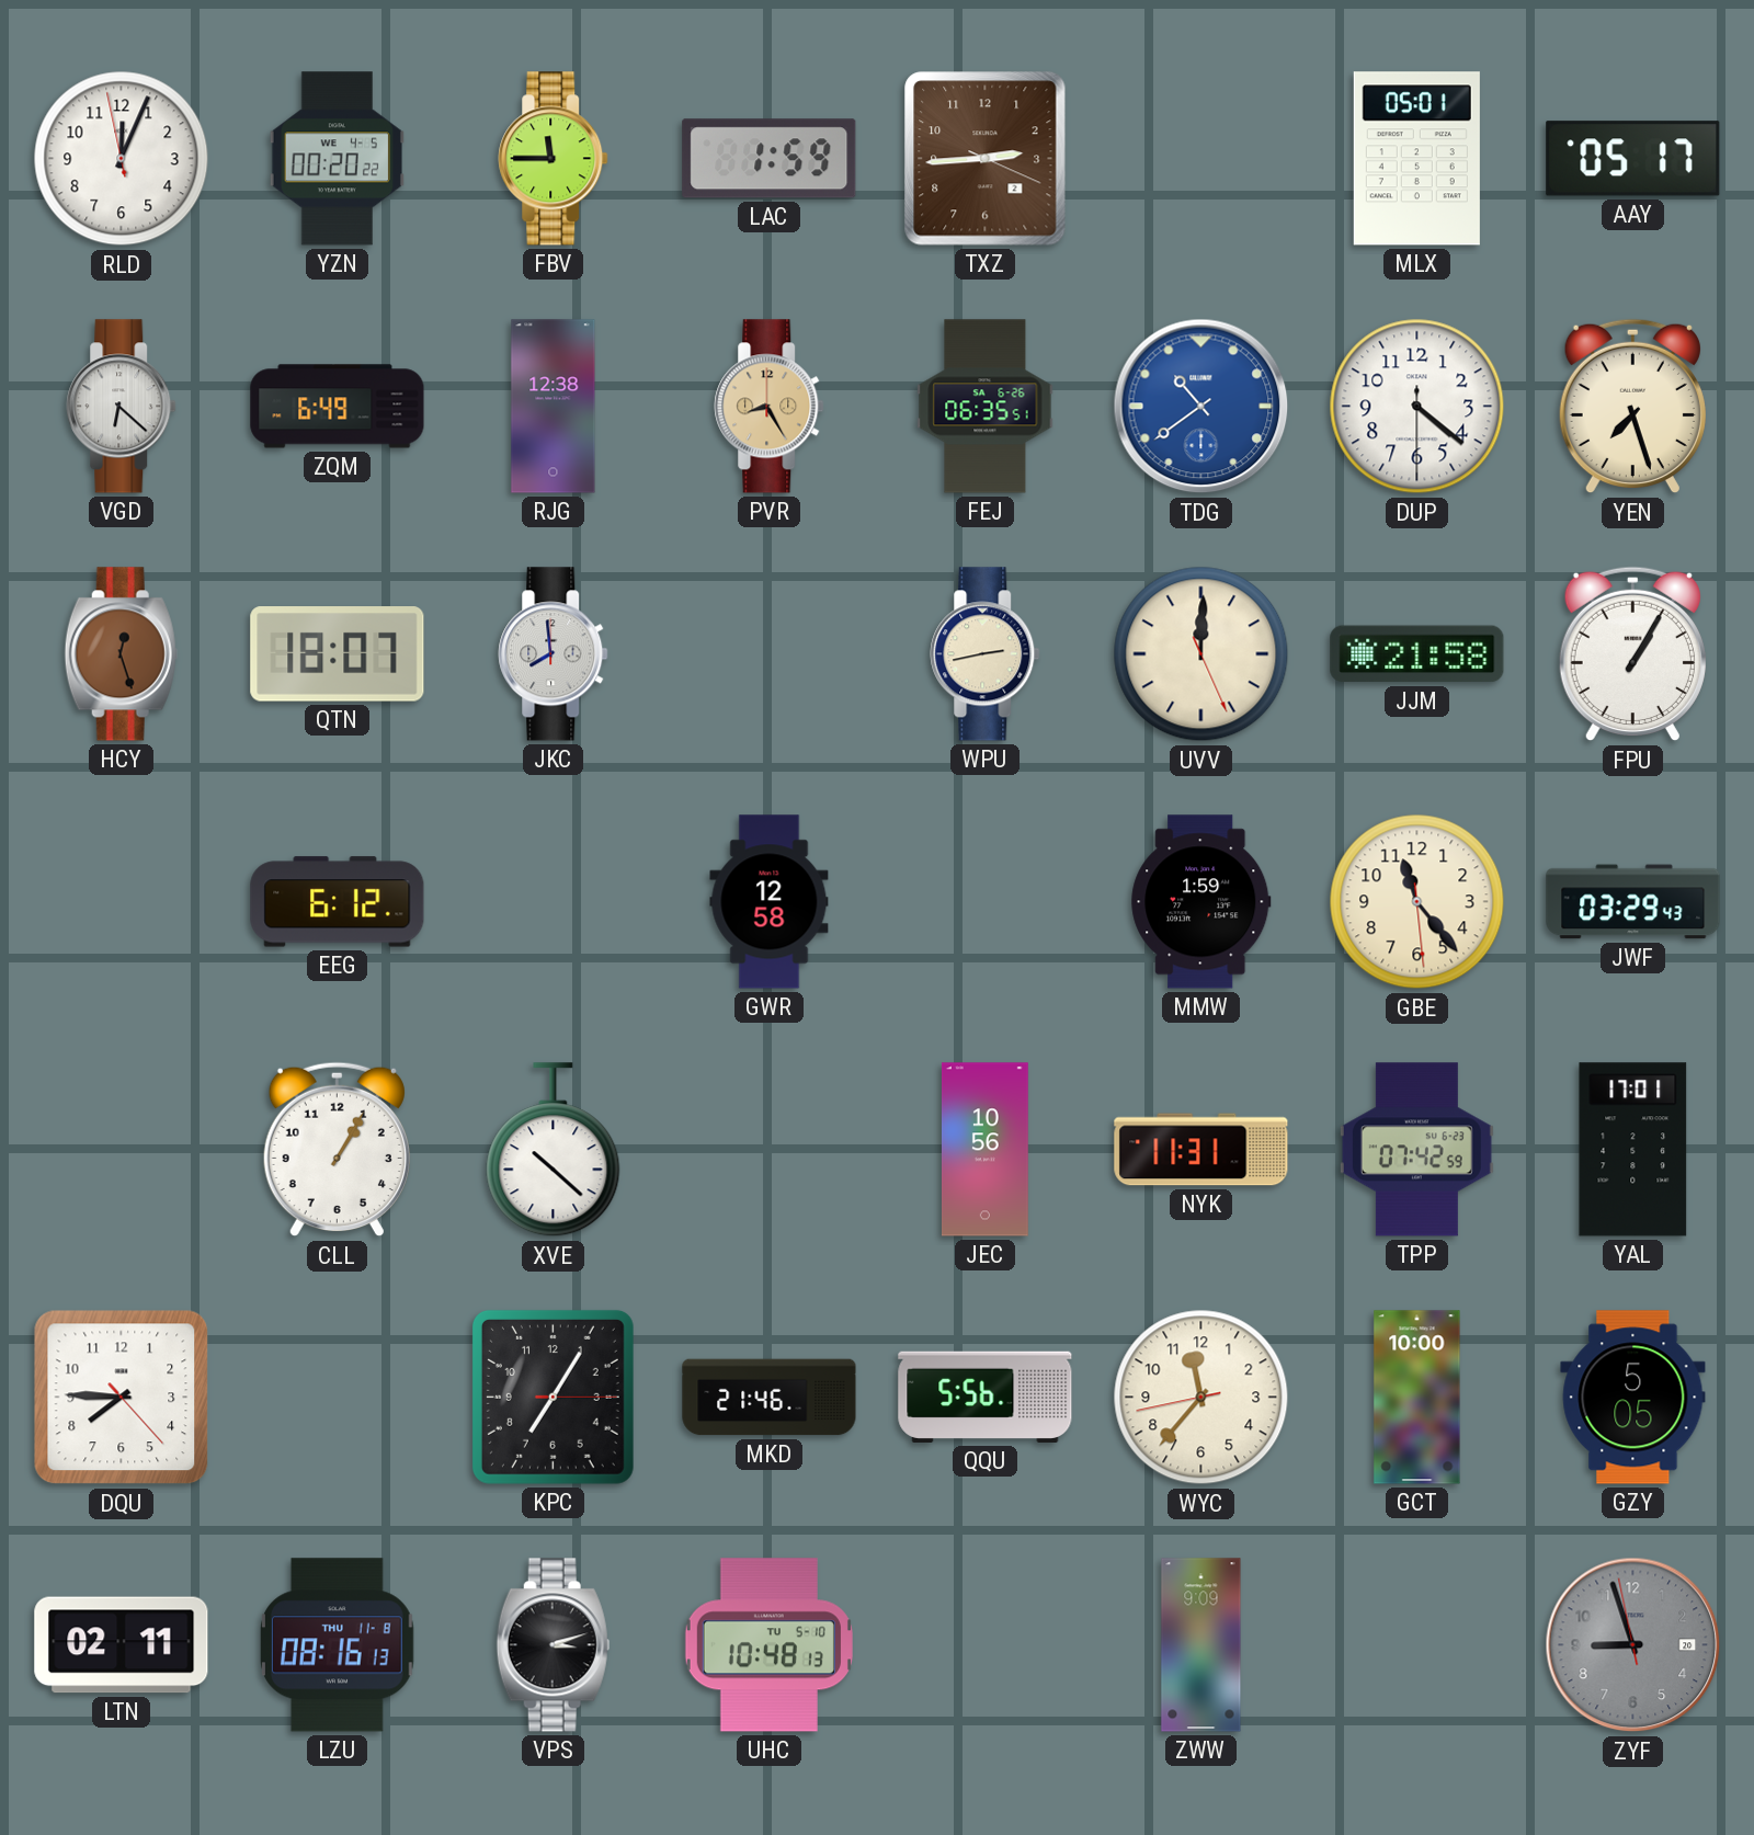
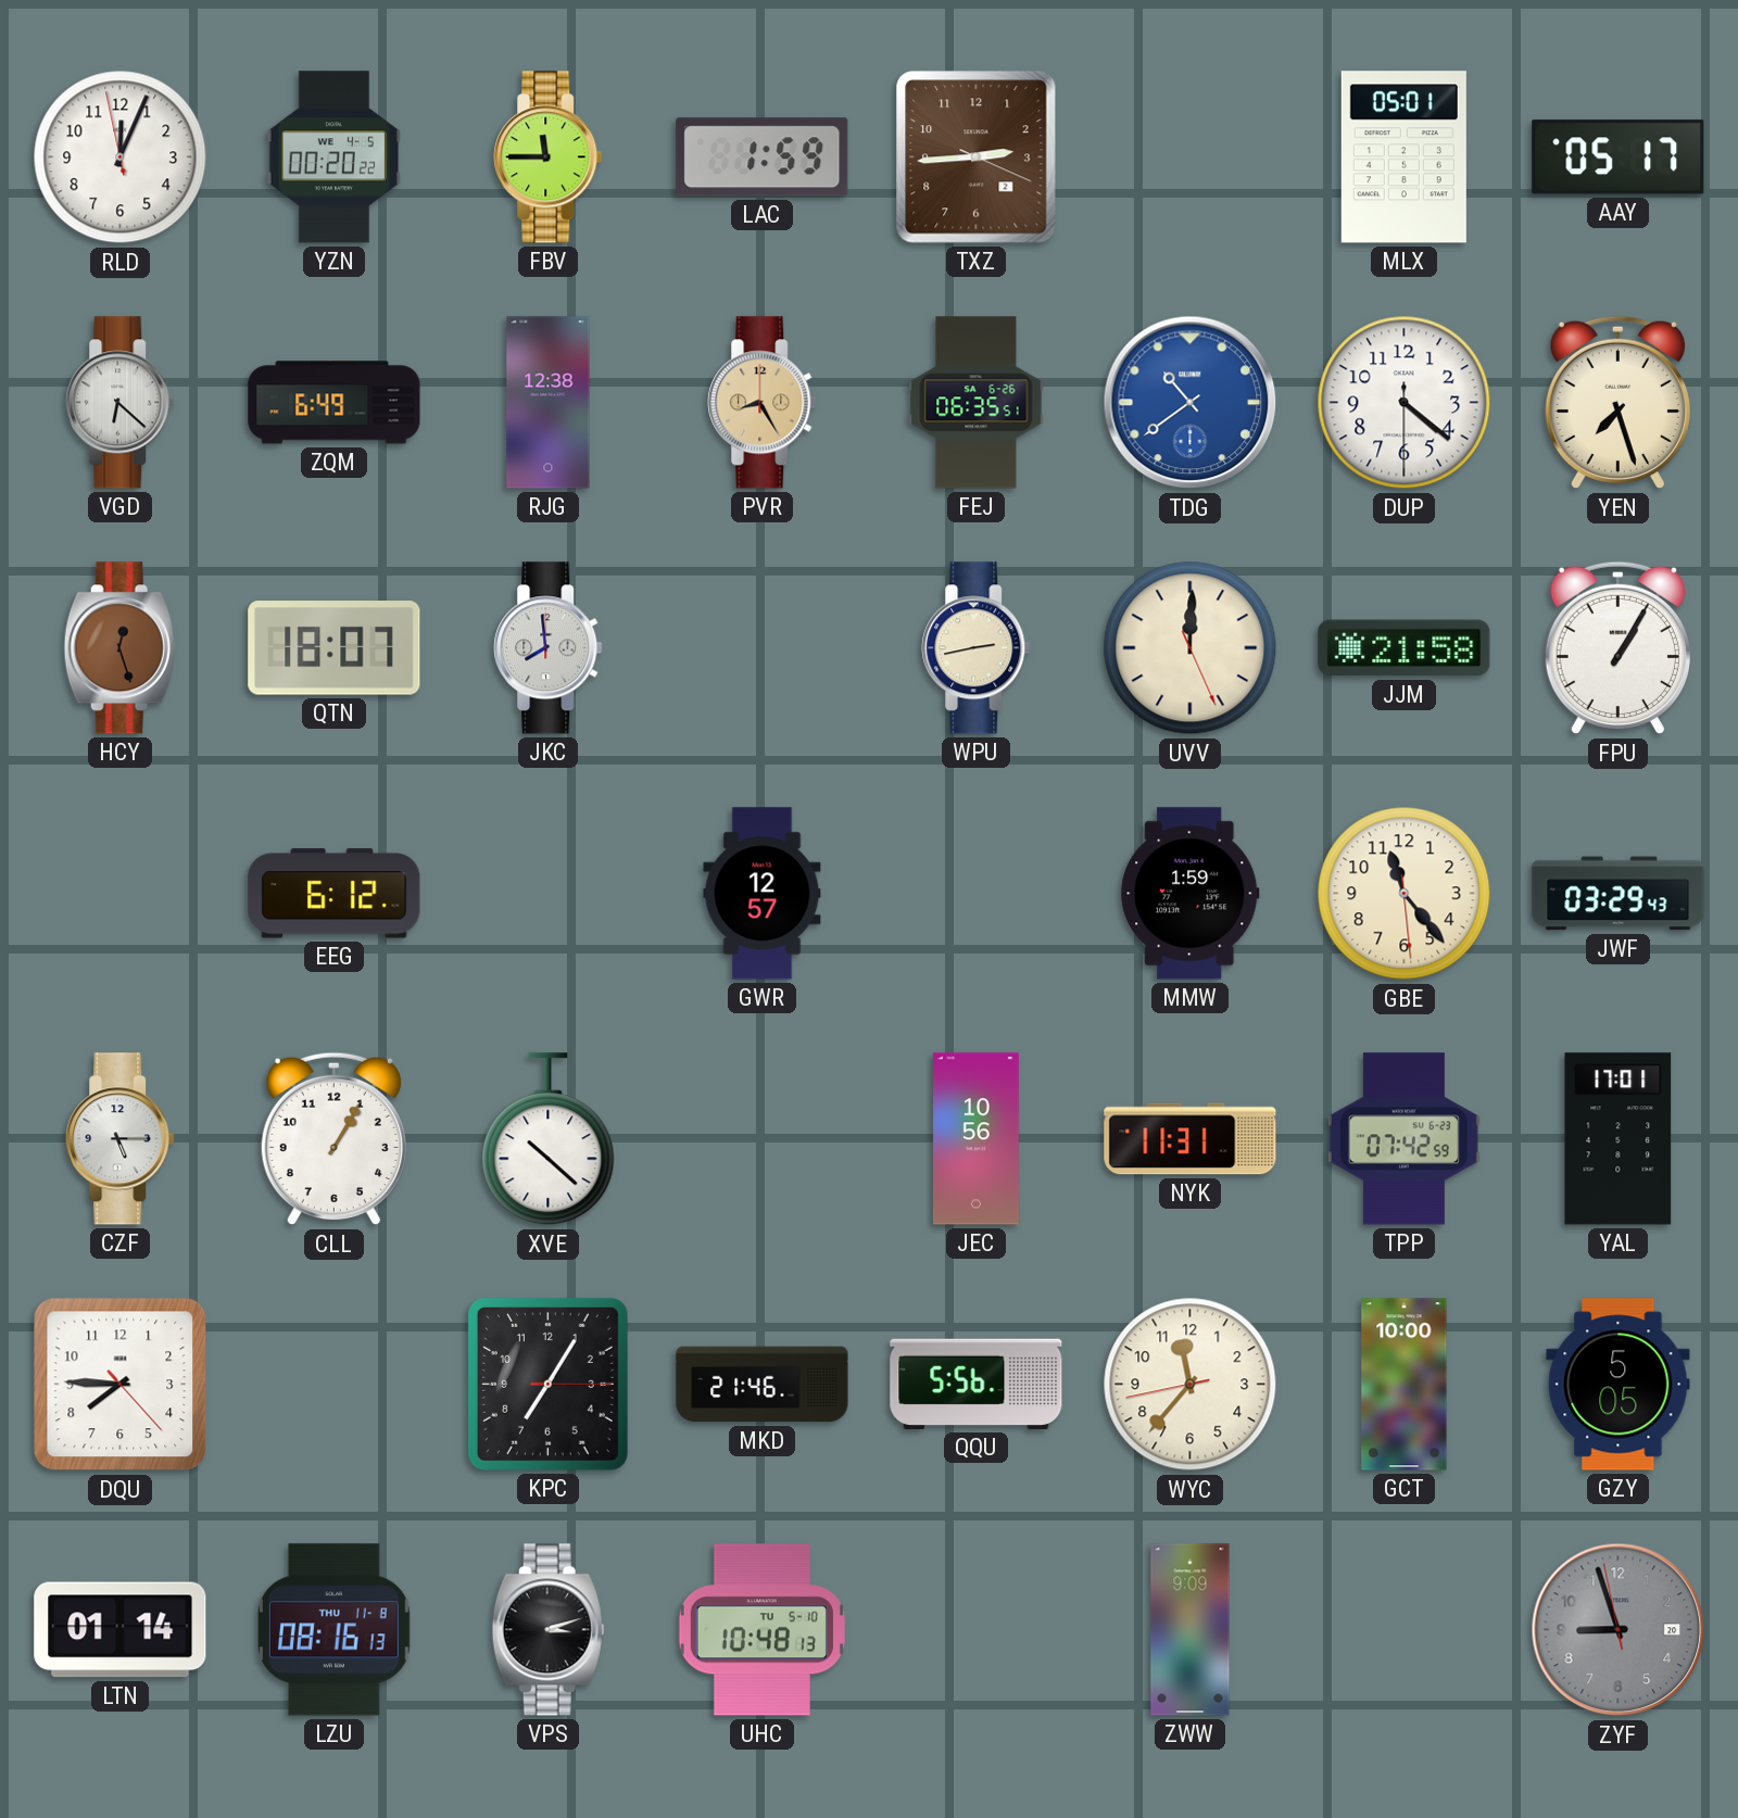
GWR: 12:58 -> 12:57
CZF: none -> 5:15
LTN: 02:11 -> 01:14
